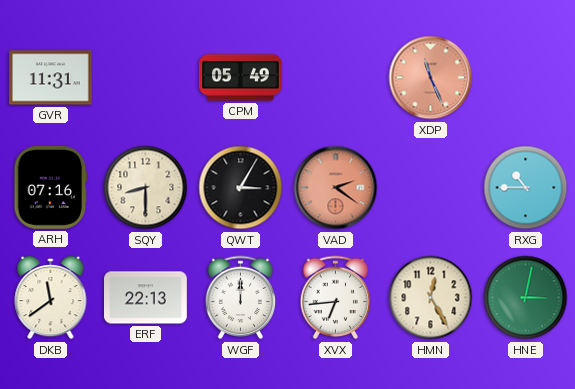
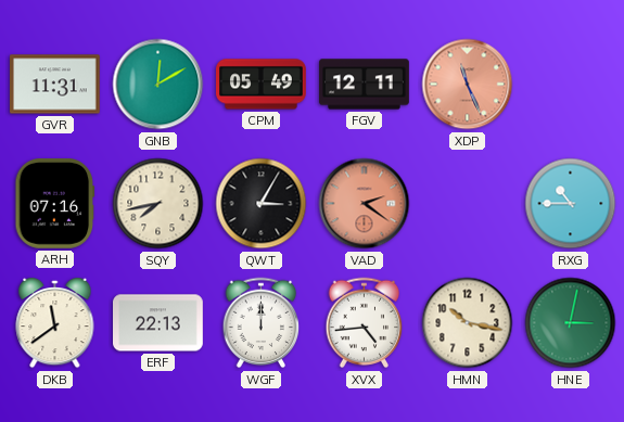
GNB: none -> 12:10
FGV: none -> 12:11
SQY: 8:30 -> 7:43
XVX: 6:44 -> 4:44
HMN: 12:25 -> 10:17
